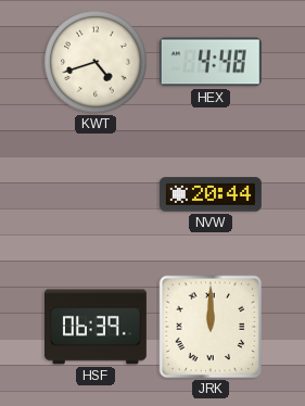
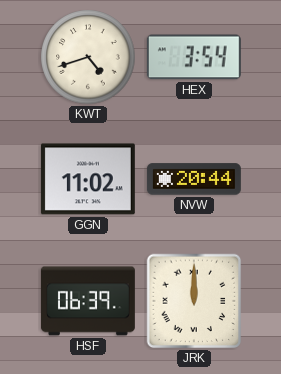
HEX: 4:48 -> 3:54
GGN: none -> 11:02
